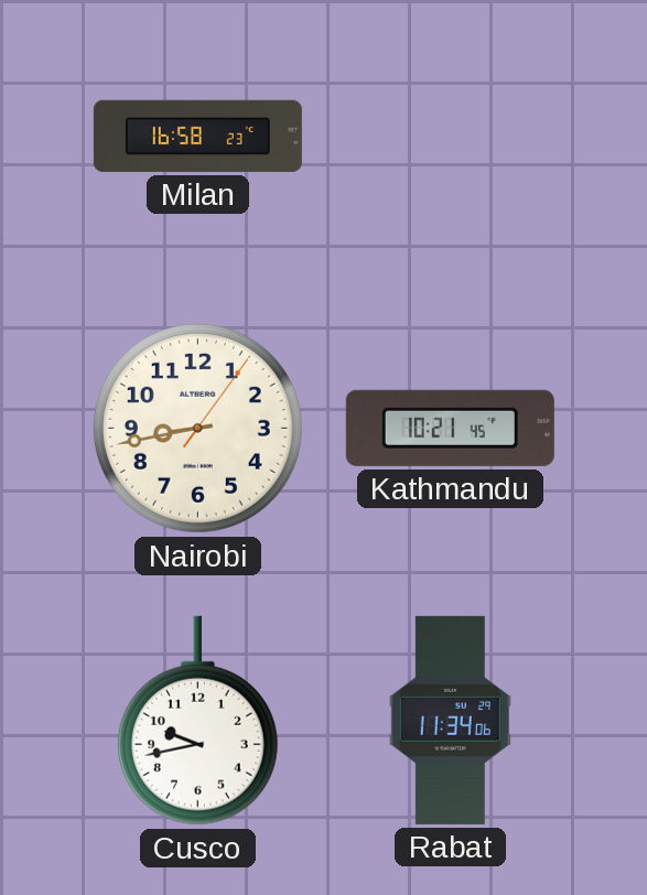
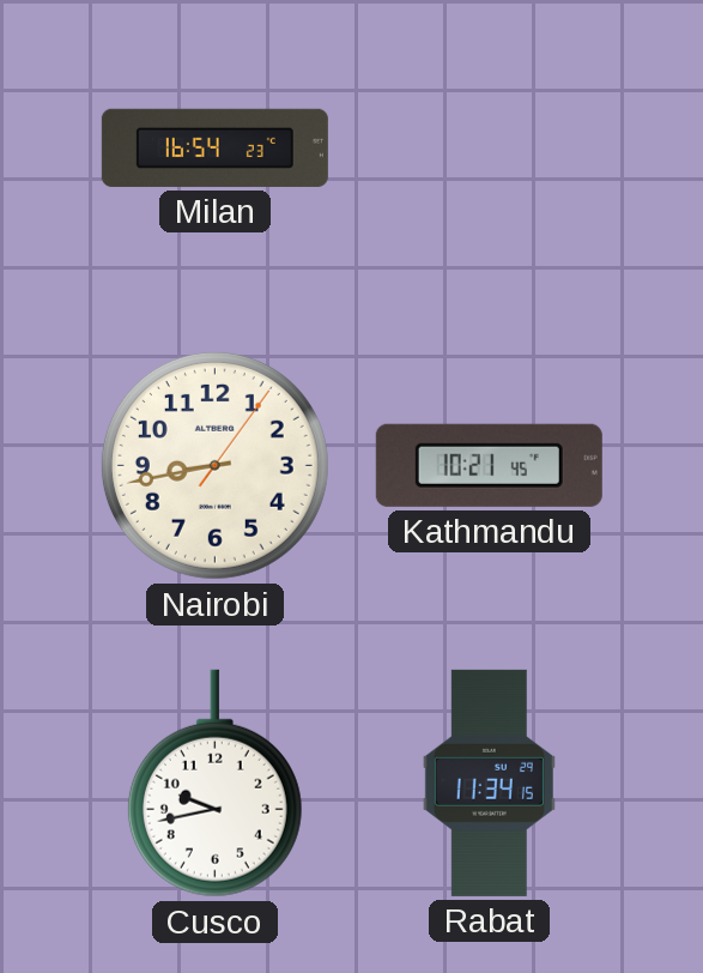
Milan: 16:58 -> 16:54
Rabat: 11:34:06 -> 11:34:15
